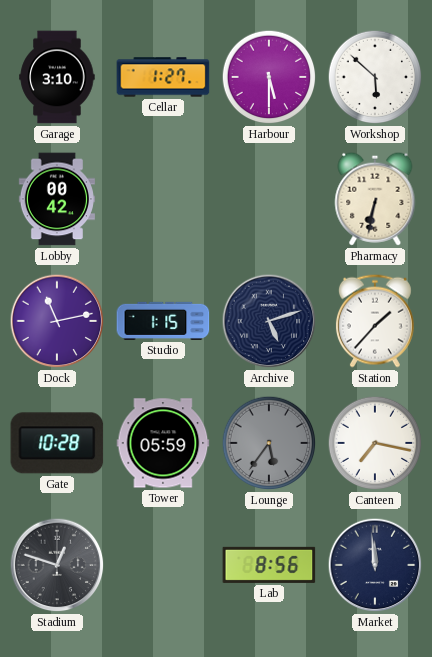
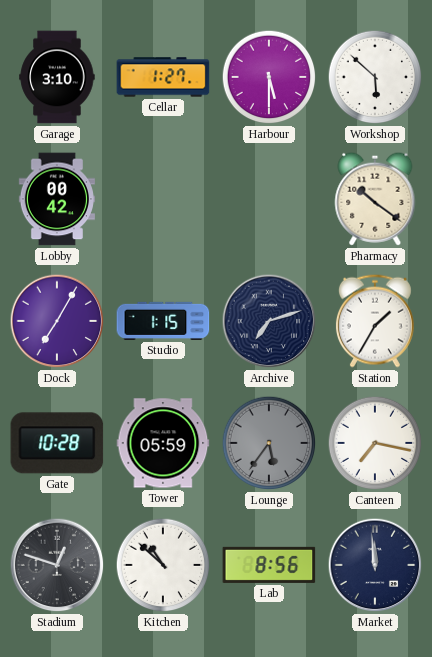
Pharmacy: 6:32 -> 10:21
Dock: 11:13 -> 7:05
Archive: 5:12 -> 7:12
Station: 1:37 -> 1:35
Kitchen: none -> 10:52
